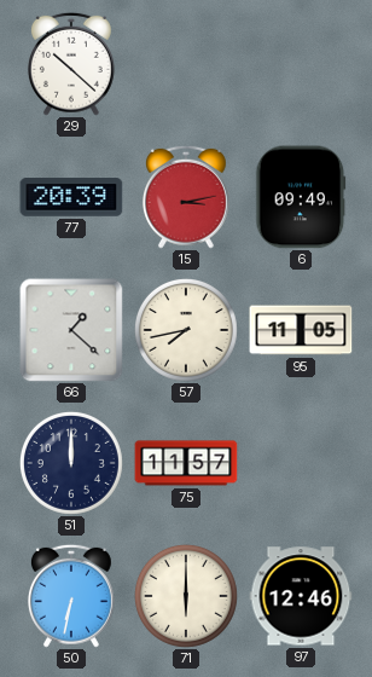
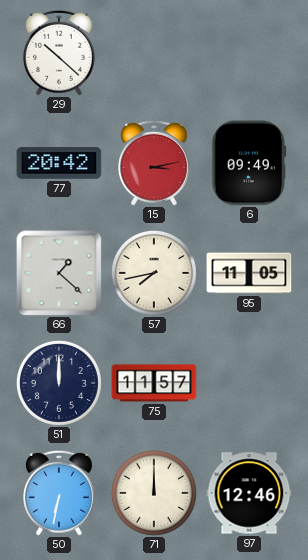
77: 20:39 -> 20:42
71: 6:00 -> 12:00
